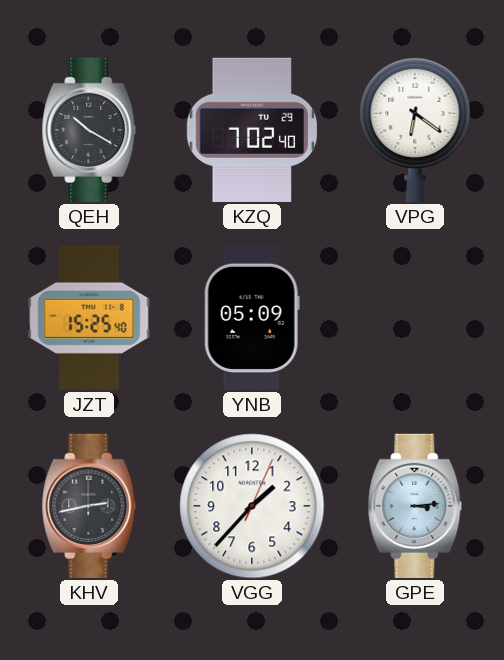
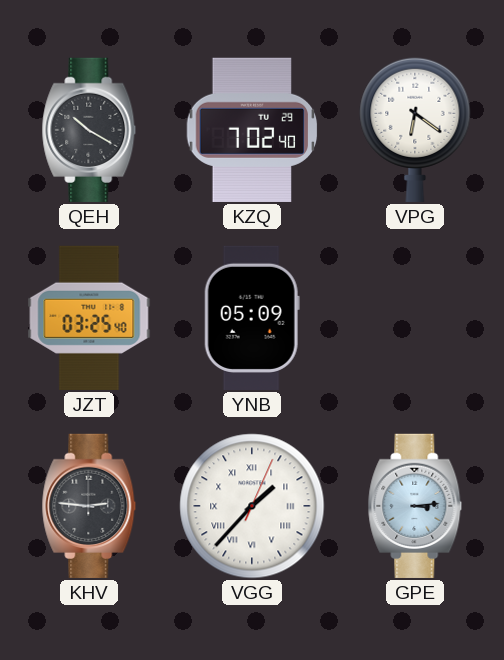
JZT: 15:25 -> 03:25
KHV: 2:43 -> 2:46
VGG numerals: Arabic -> Roman
